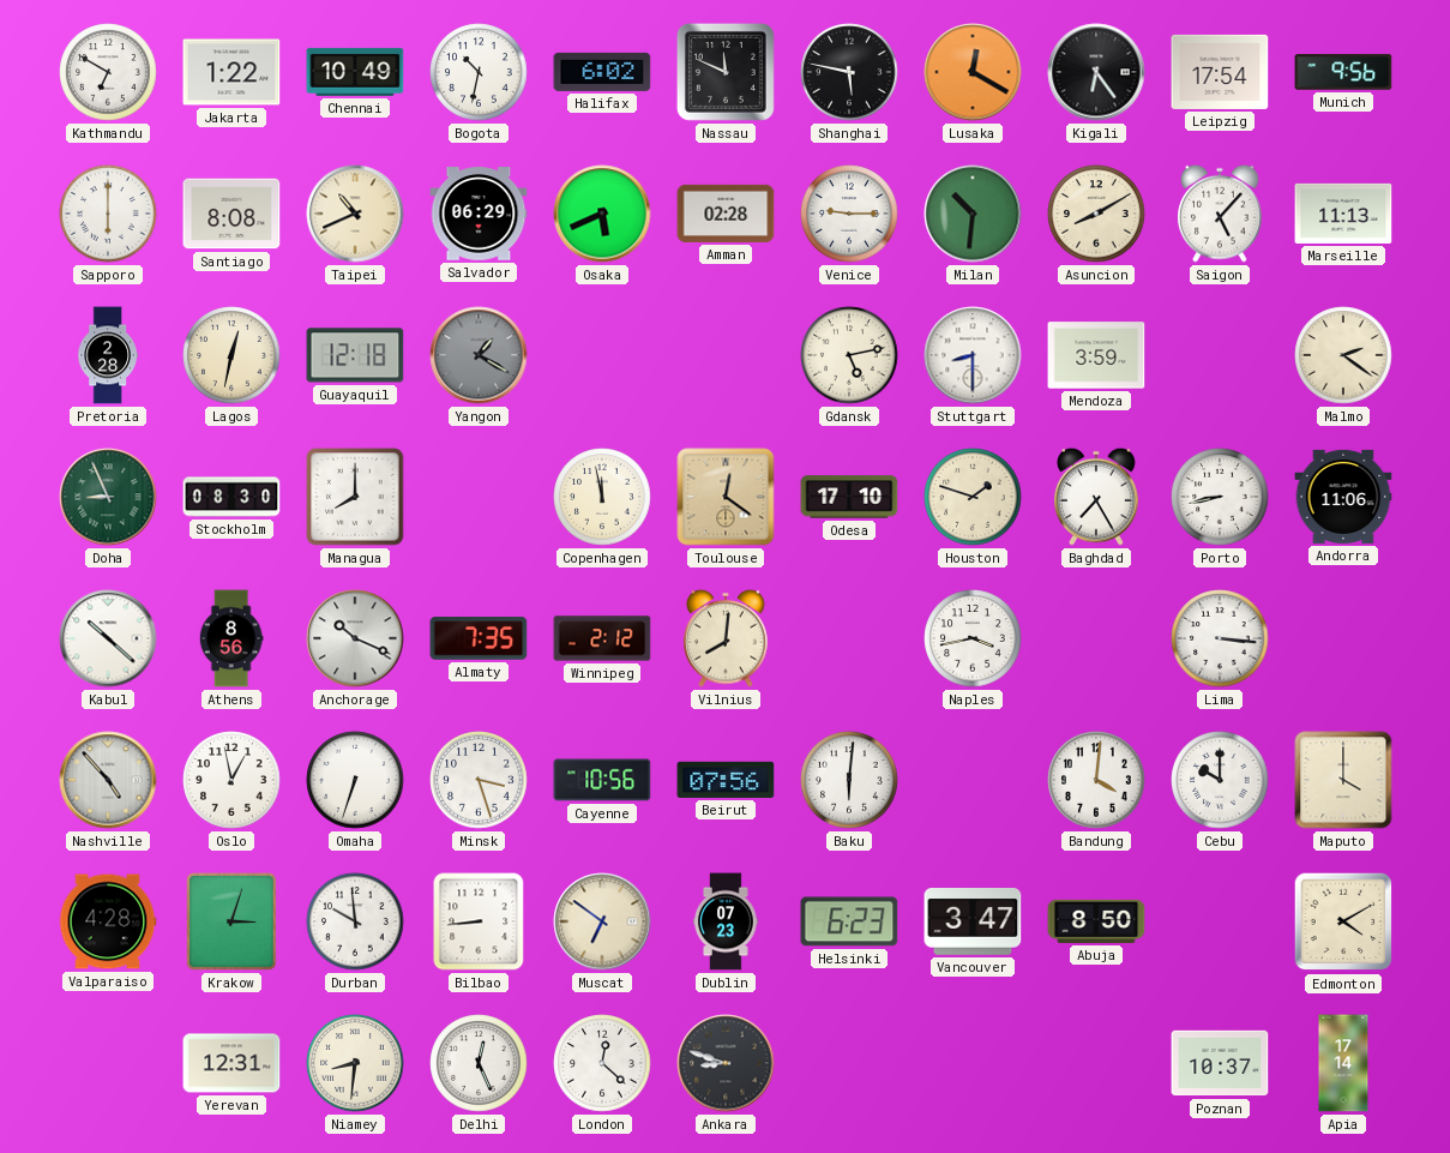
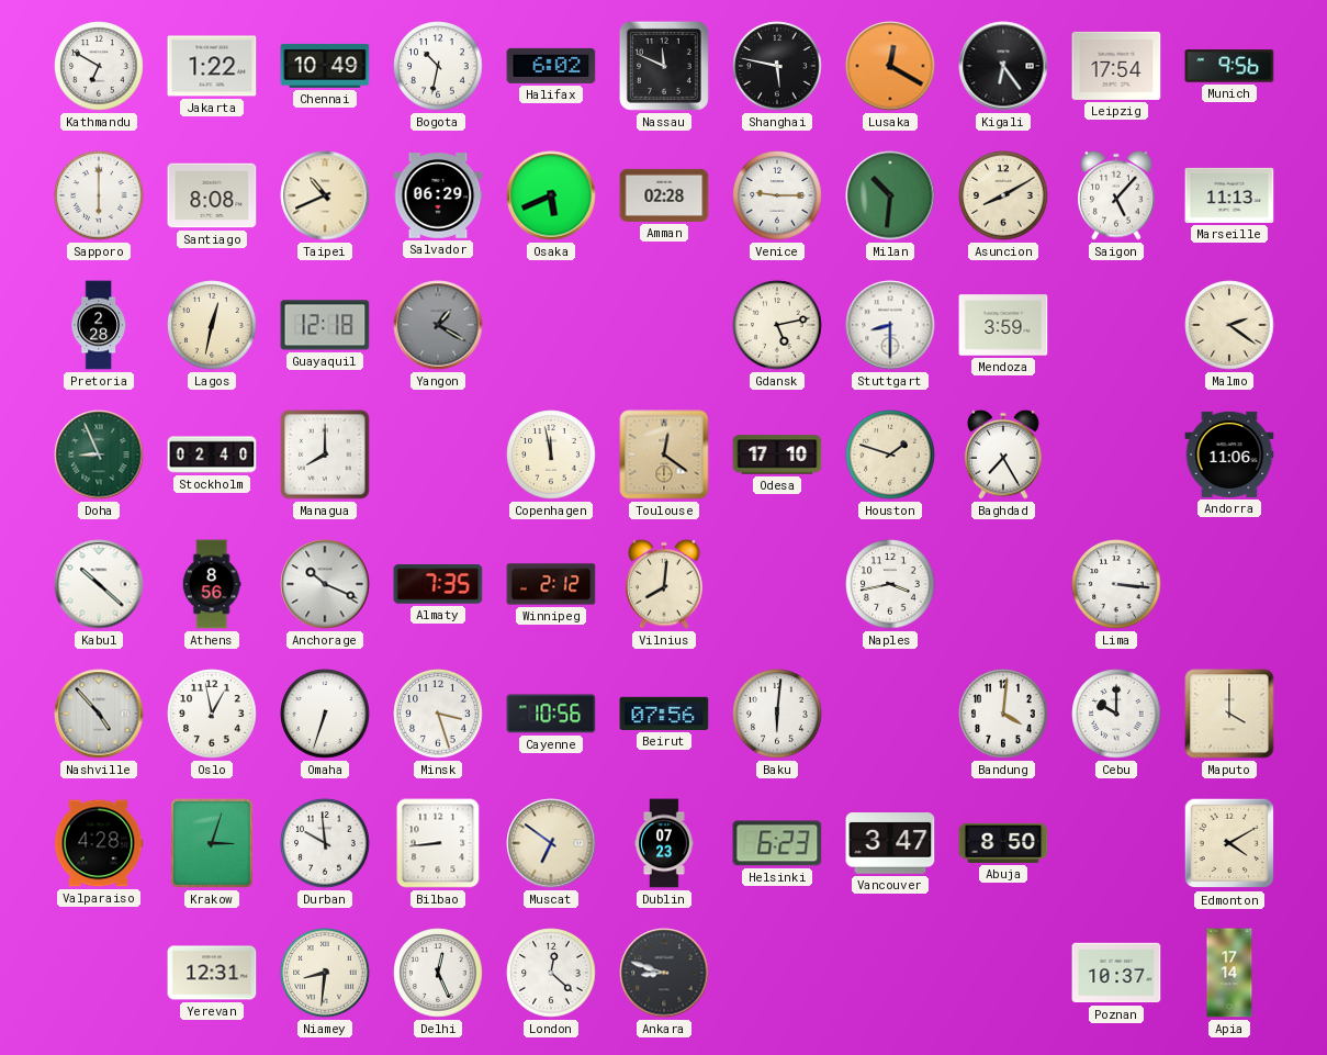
Stockholm: 08:30 -> 02:40
Porto: 8:43 -> none
